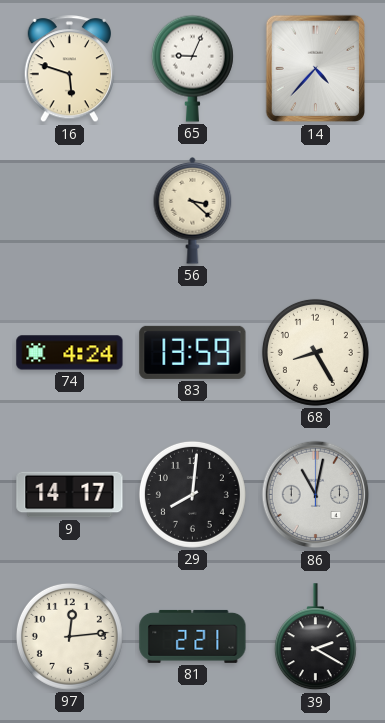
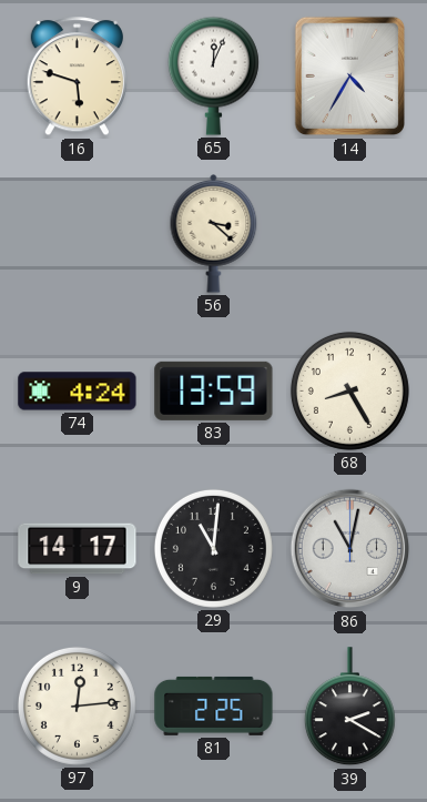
65: 9:04 -> 12:04
14: 4:37 -> 4:35
29: 8:01 -> 11:01
81: 2:21 -> 2:25
